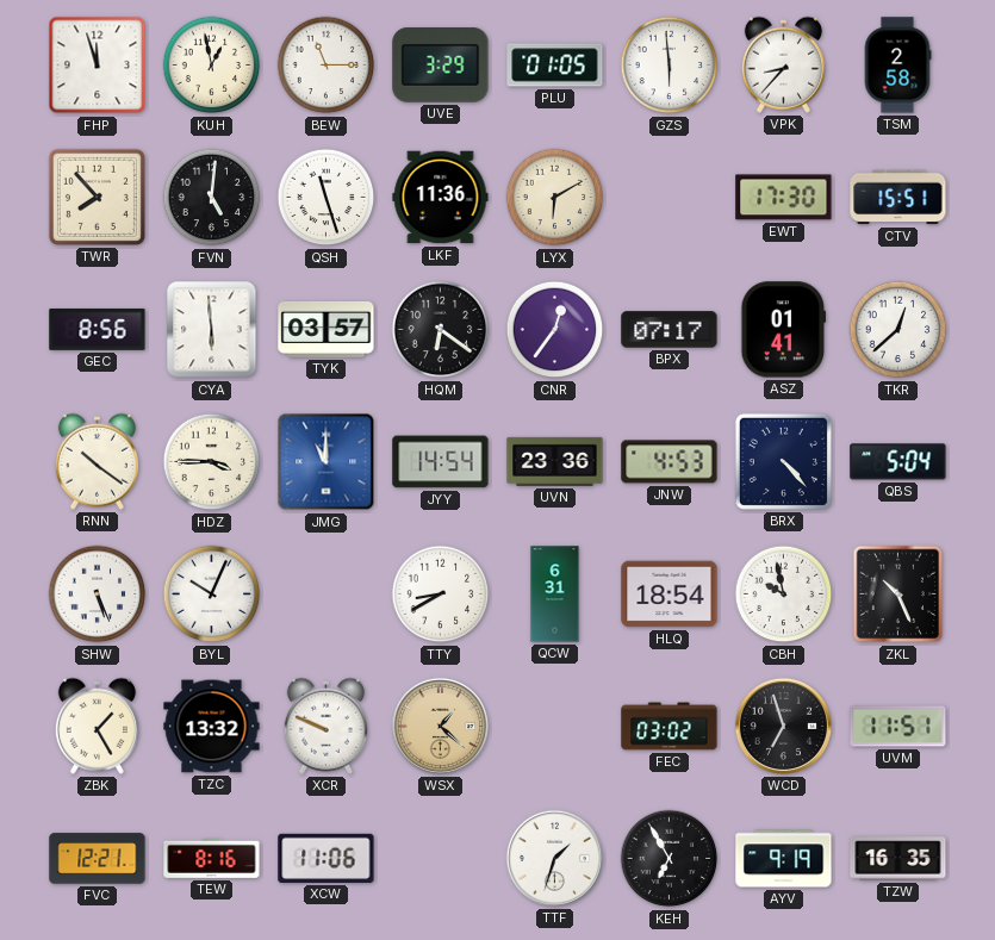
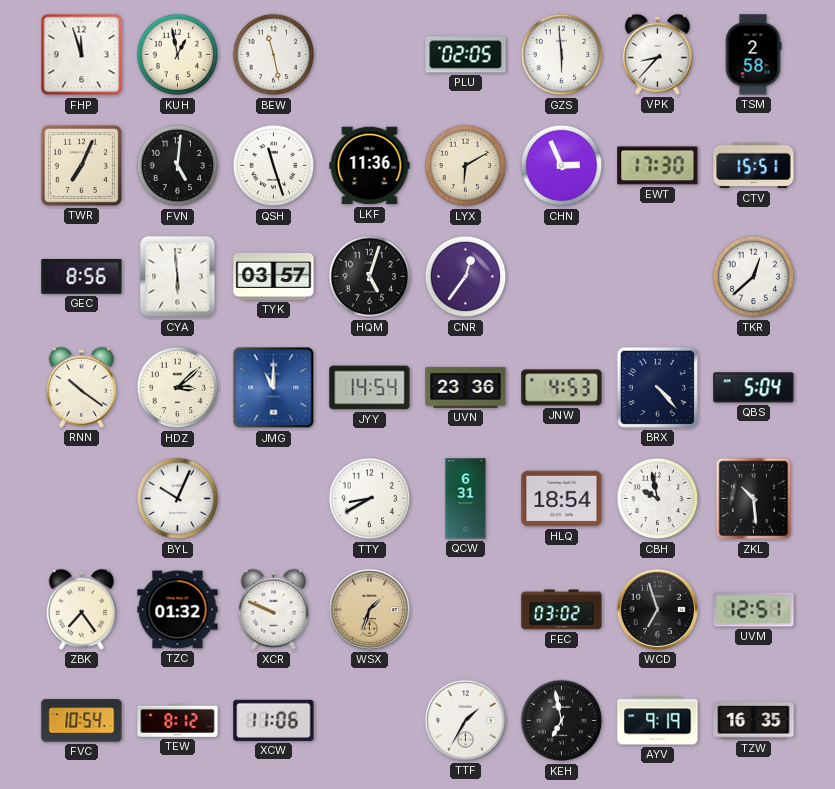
BEW: 11:15 -> 11:28
UVE: 3:29 -> none
PLU: 01:05 -> 02:05
TWR: 7:53 -> 7:04
CHN: none -> 2:56
HQM: 6:21 -> 5:03
BPX: 07:17 -> none
ASZ: 01:41 -> none
HDZ: 3:45 -> 3:08
SHW: 5:26 -> none
ZKL: 10:26 -> 10:29
ZBK: 1:25 -> 7:24
TZC: 13:32 -> 01:32
WSX: 1:22 -> 1:33
UVM: 11:51 -> 12:51
FVC: 12:21 -> 10:54
TEW: 8:16 -> 8:12
TTF: 1:33 -> 1:35
KEH: 6:55 -> 6:58
